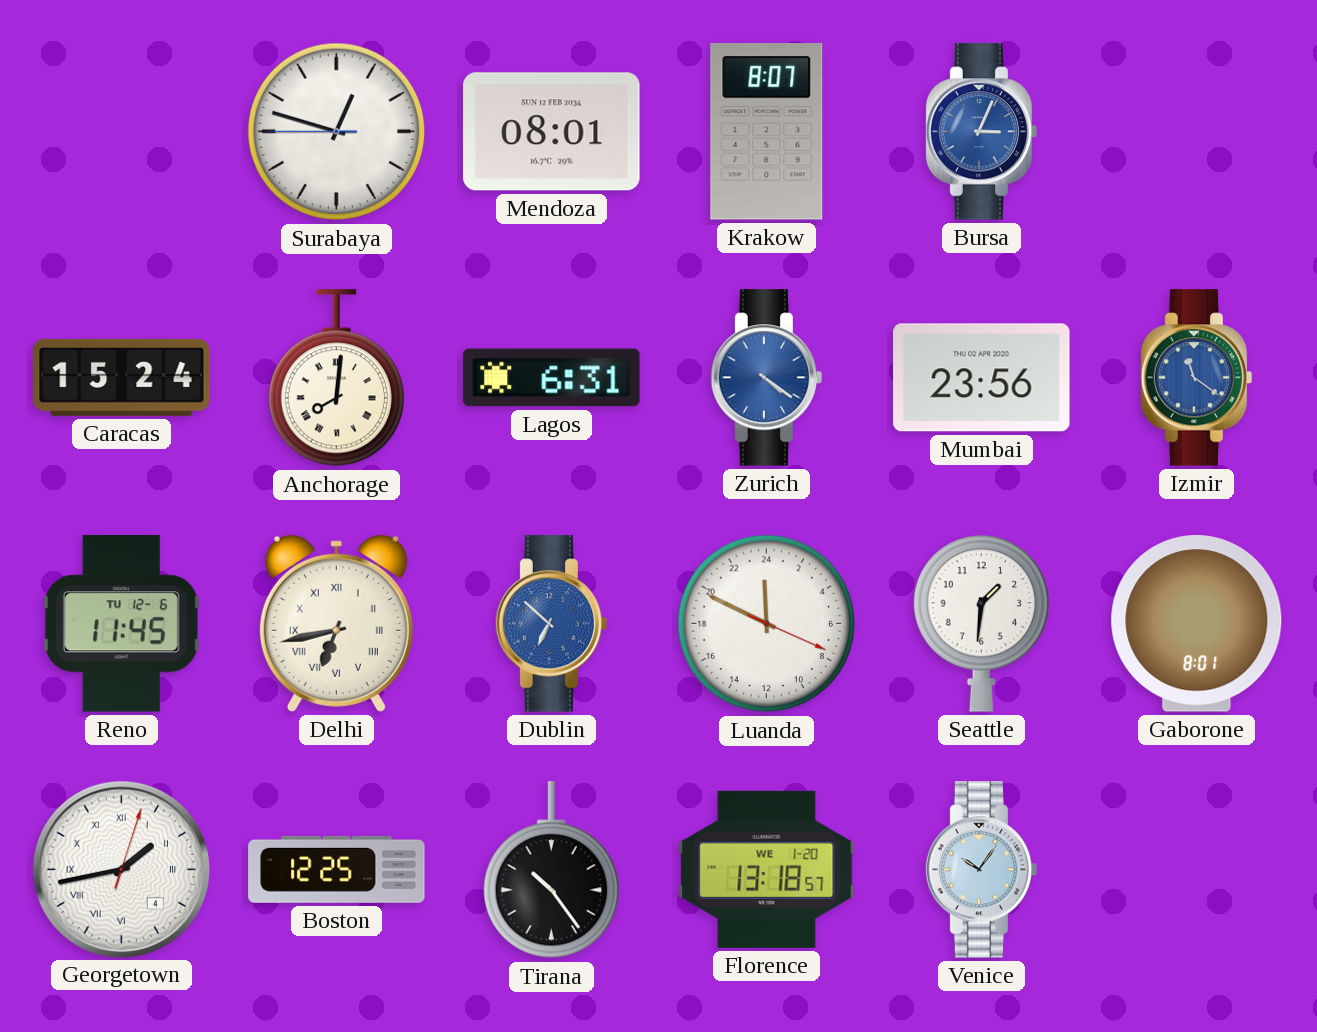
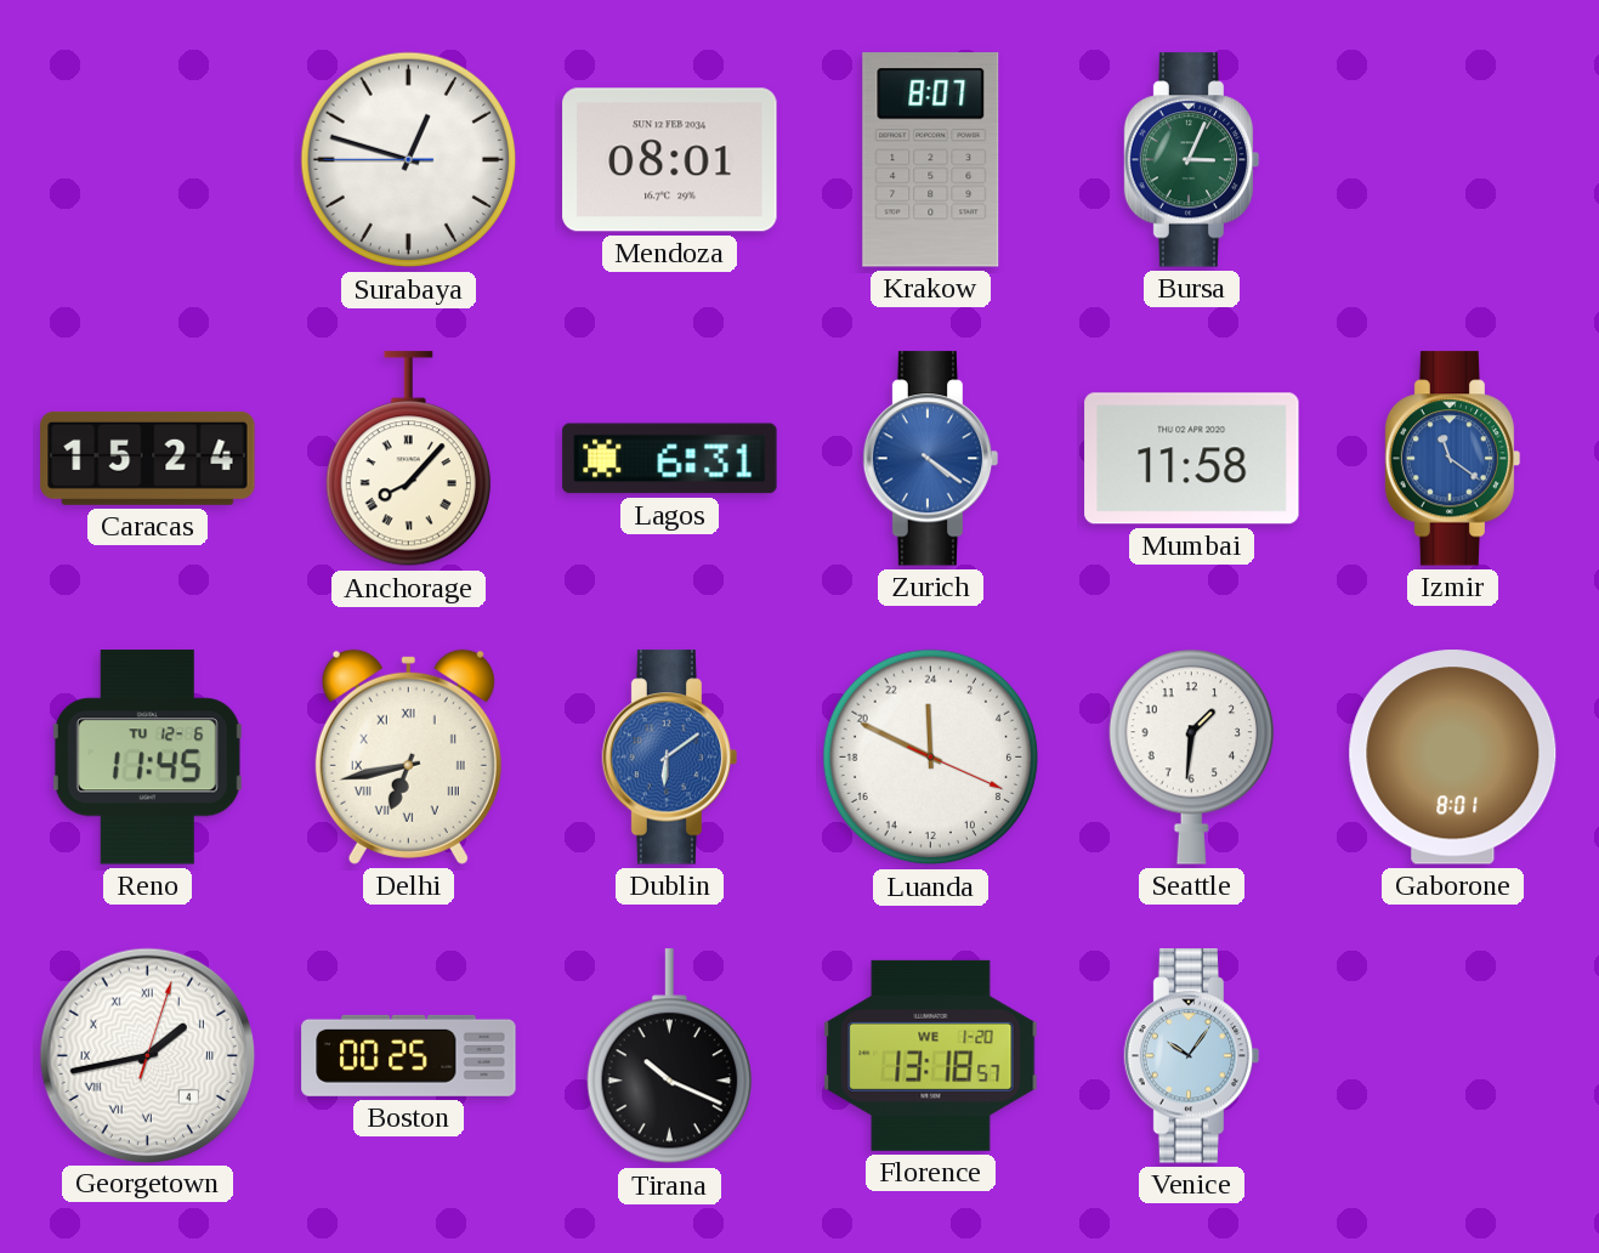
Bursa dial: blue -> green
Anchorage: 8:01 -> 8:07
Mumbai: 23:56 -> 11:58
Dublin: 6:52 -> 6:09
Boston: 12:25 -> 00:25
Tirana: 10:24 -> 10:19
